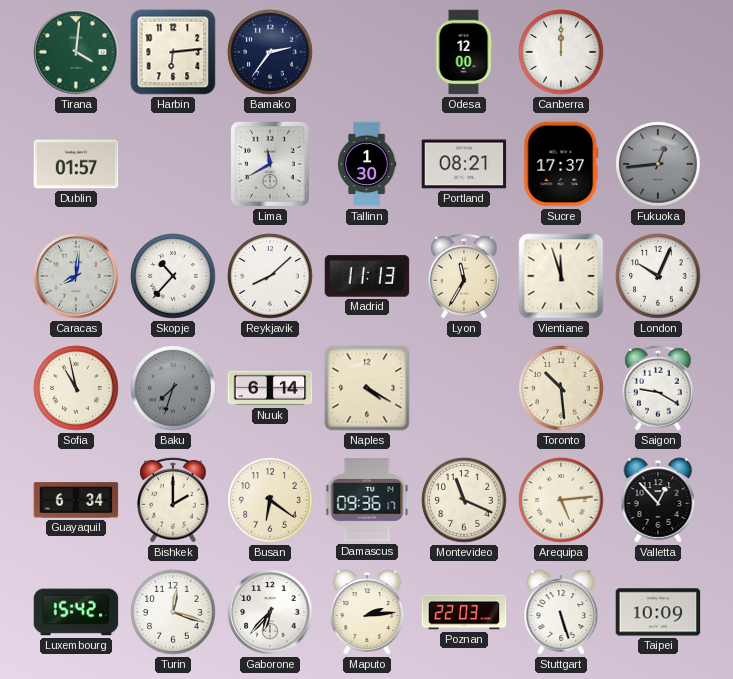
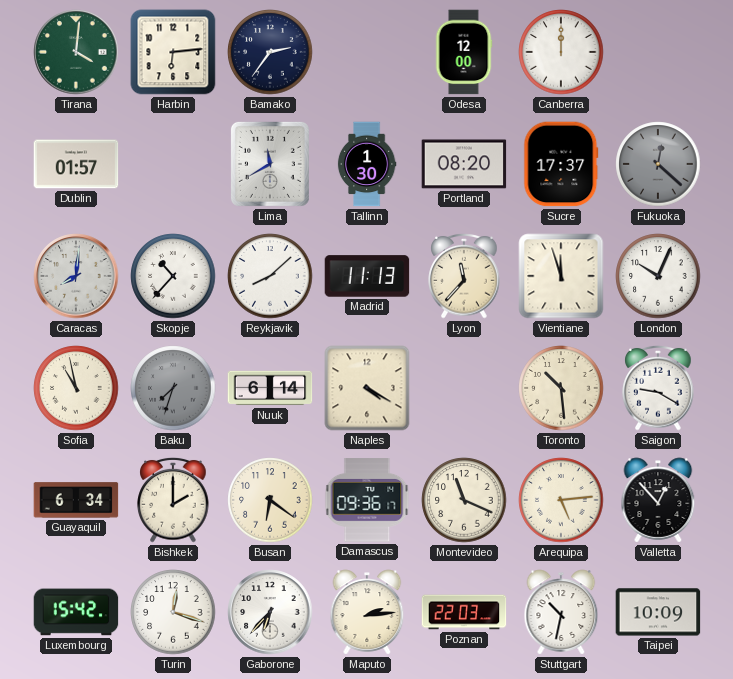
Portland: 08:21 -> 08:20
Fukuoka: 12:44 -> 12:22
Lyon: 11:35 -> 11:37
Stuttgart: 5:27 -> 10:32
